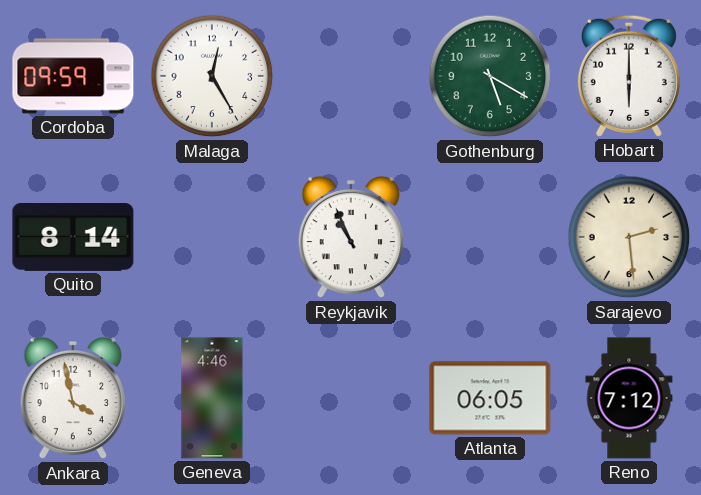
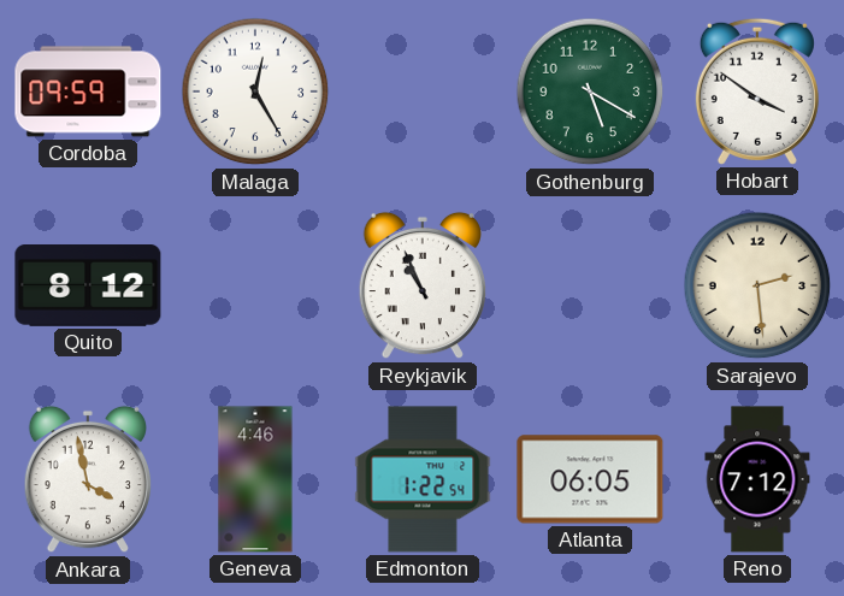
Hobart: 6:00 -> 3:51
Quito: 8:14 -> 8:12
Edmonton: none -> 1:22
